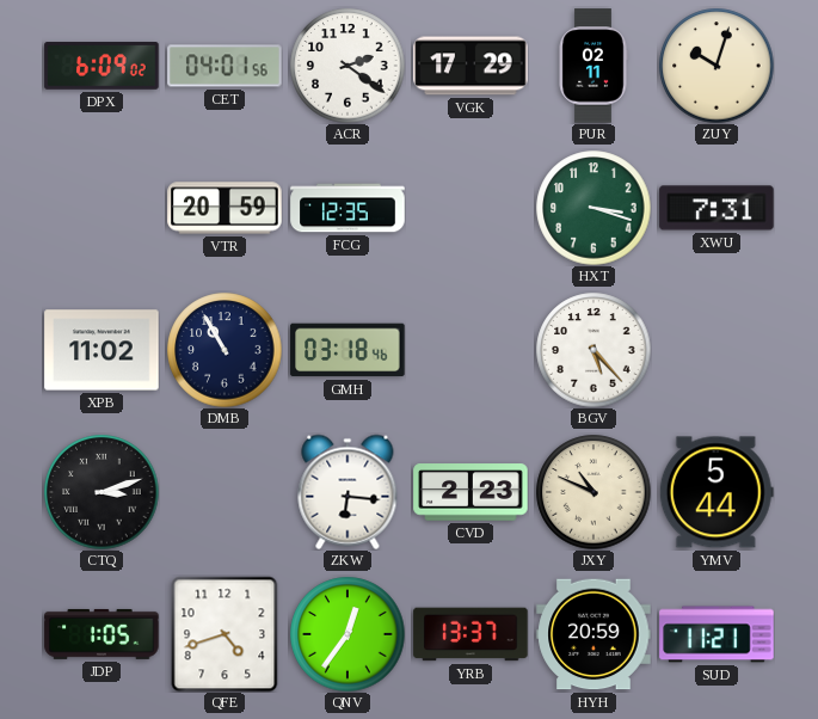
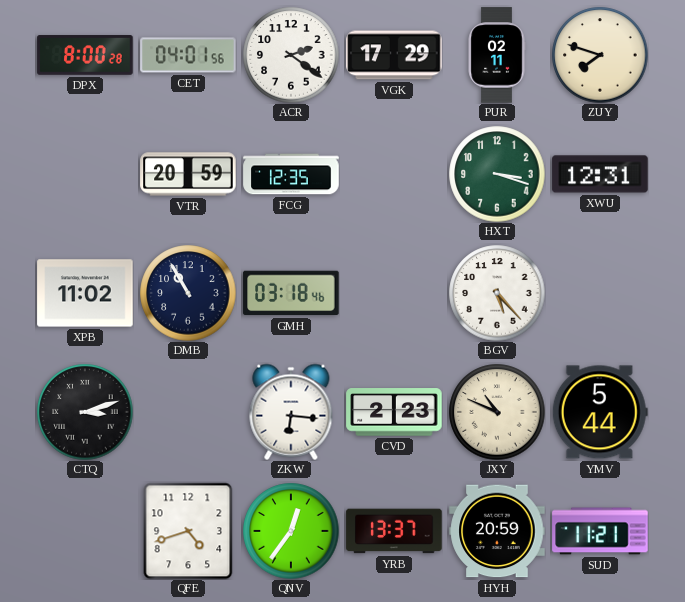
DPX: 6:09 -> 8:00
ZUY: 10:03 -> 7:48
XWU: 7:31 -> 12:31
JDP: 1:05 -> none
